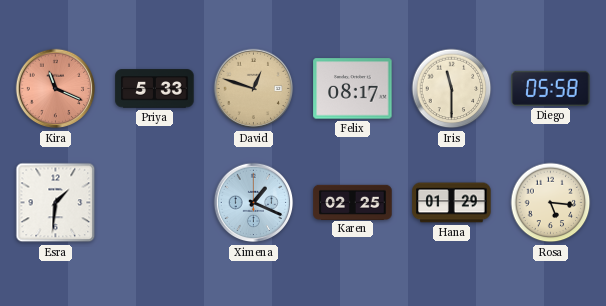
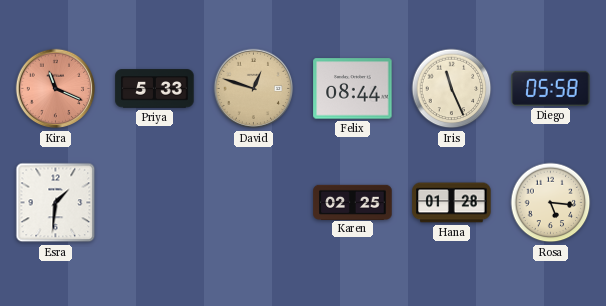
Felix: 08:17 -> 08:44
Iris: 11:30 -> 11:26
Ximena: 1:19 -> none
Hana: 01:29 -> 01:28
